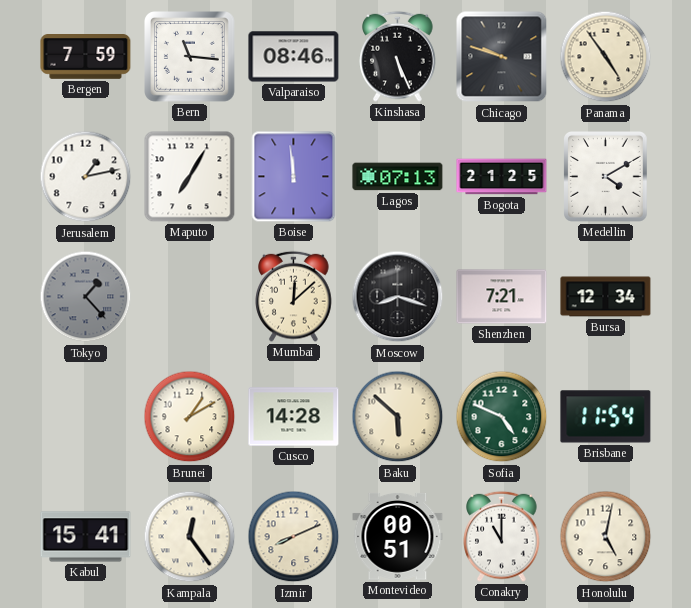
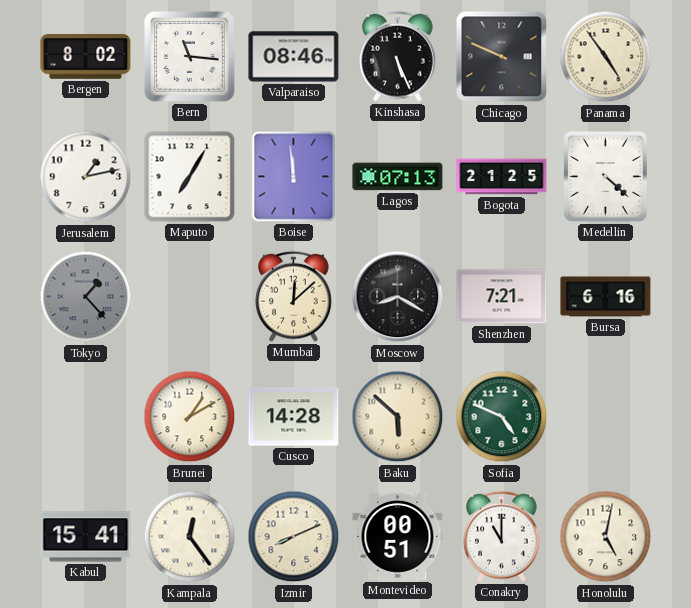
Bergen: 7:59 -> 8:02
Chicago: 9:48 -> 9:49
Medellin: 4:10 -> 4:22
Moscow: 8:18 -> 8:20
Bursa: 12:34 -> 6:16
Brisbane: 11:54 -> none
